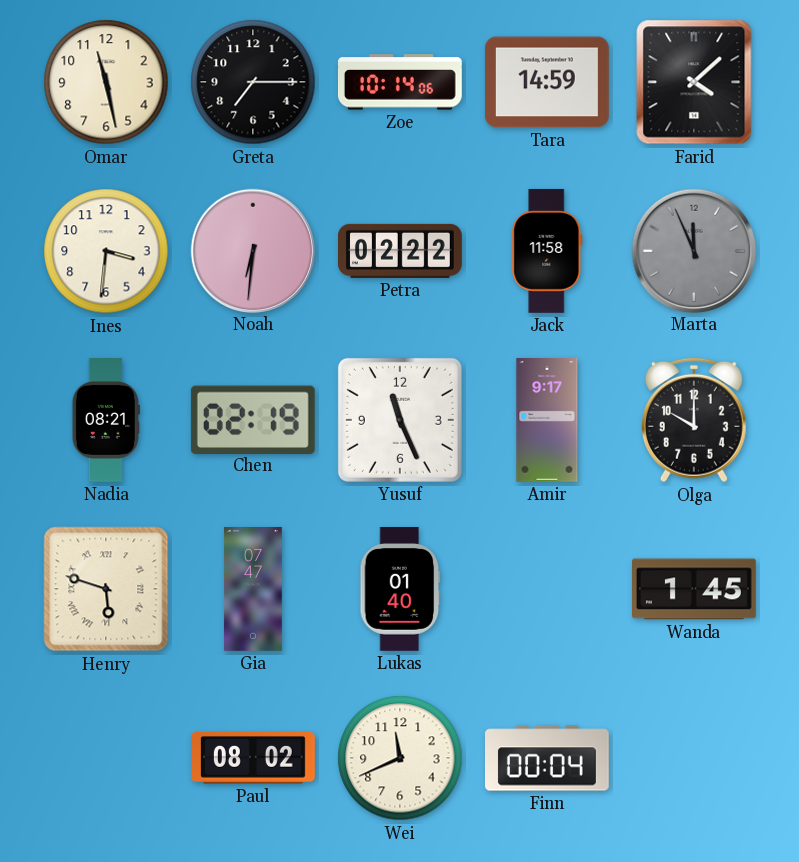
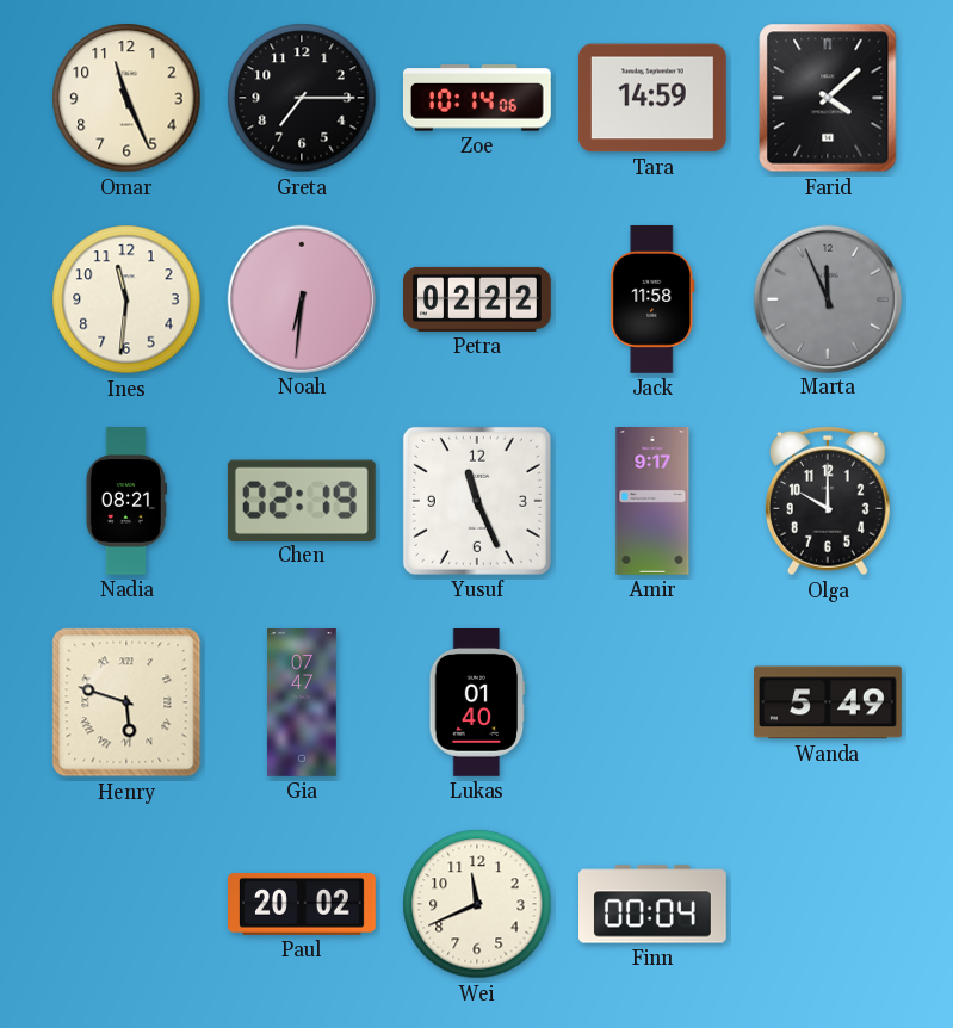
Omar: 11:28 -> 11:26
Ines: 3:31 -> 11:31
Wanda: 1:45 -> 5:49
Paul: 08:02 -> 20:02
